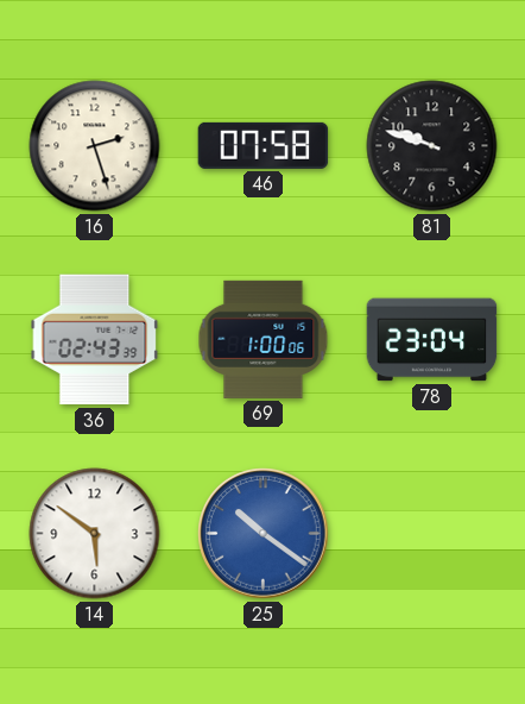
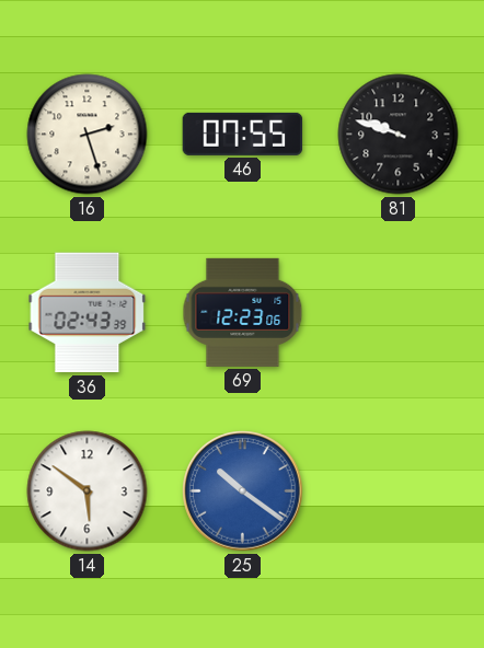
46: 07:58 -> 07:55
69: 1:00 -> 12:23
78: 23:04 -> none
